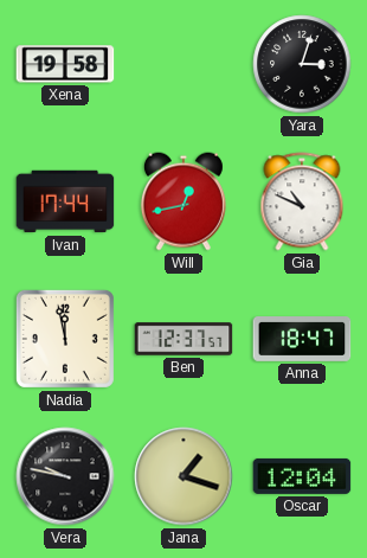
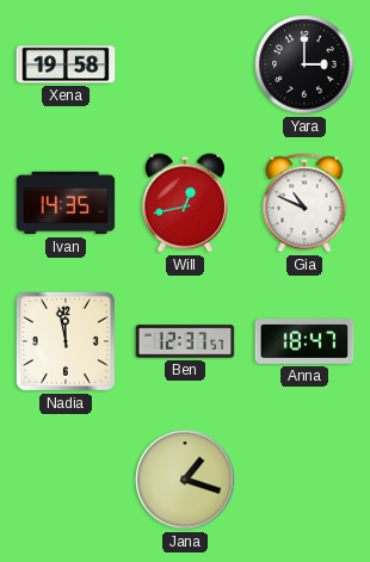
Yara: 3:03 -> 3:00
Ivan: 17:44 -> 14:35
Vera: 9:47 -> none
Oscar: 12:04 -> none
